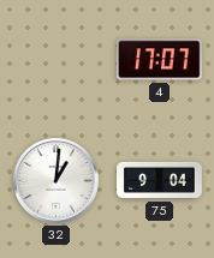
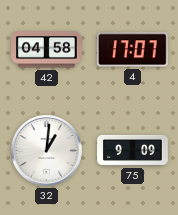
42: none -> 04:58
75: 9:04 -> 9:09
